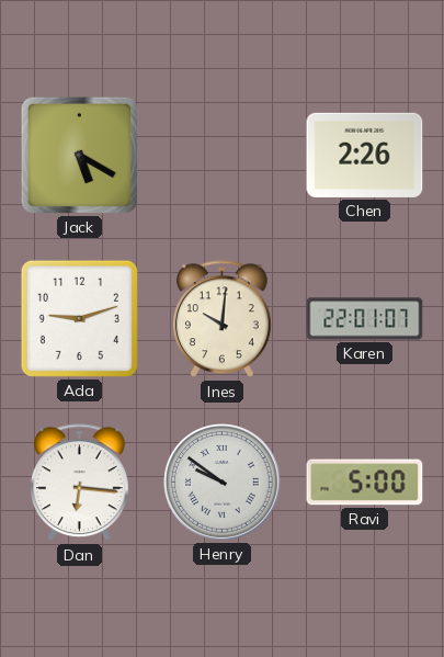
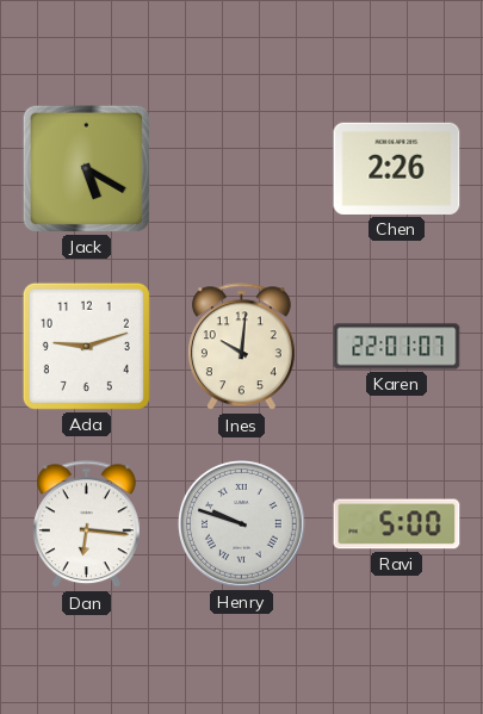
Henry: 9:51 -> 9:48
